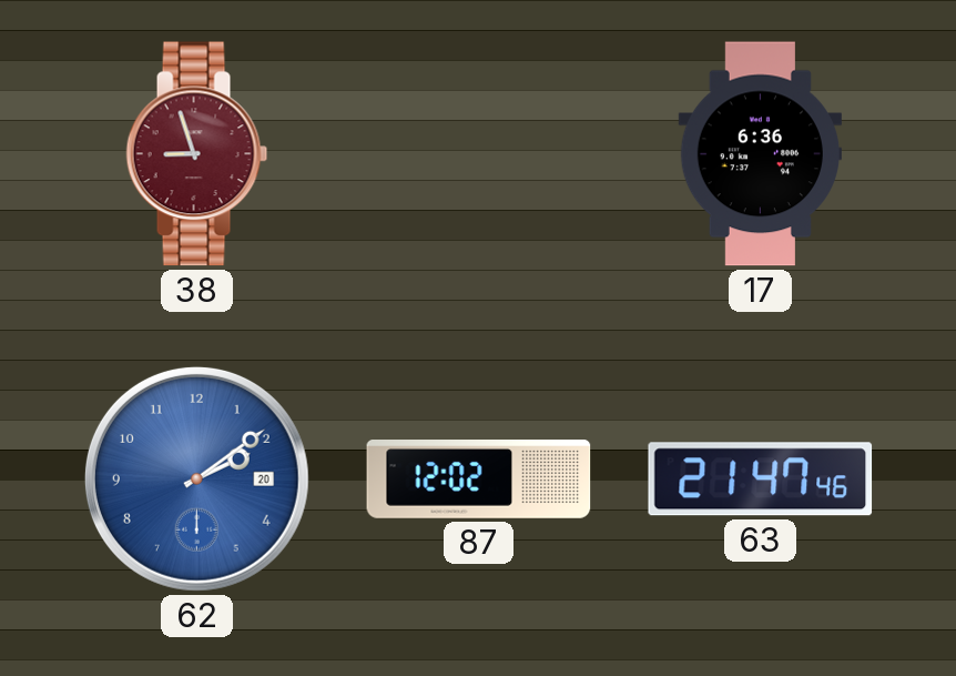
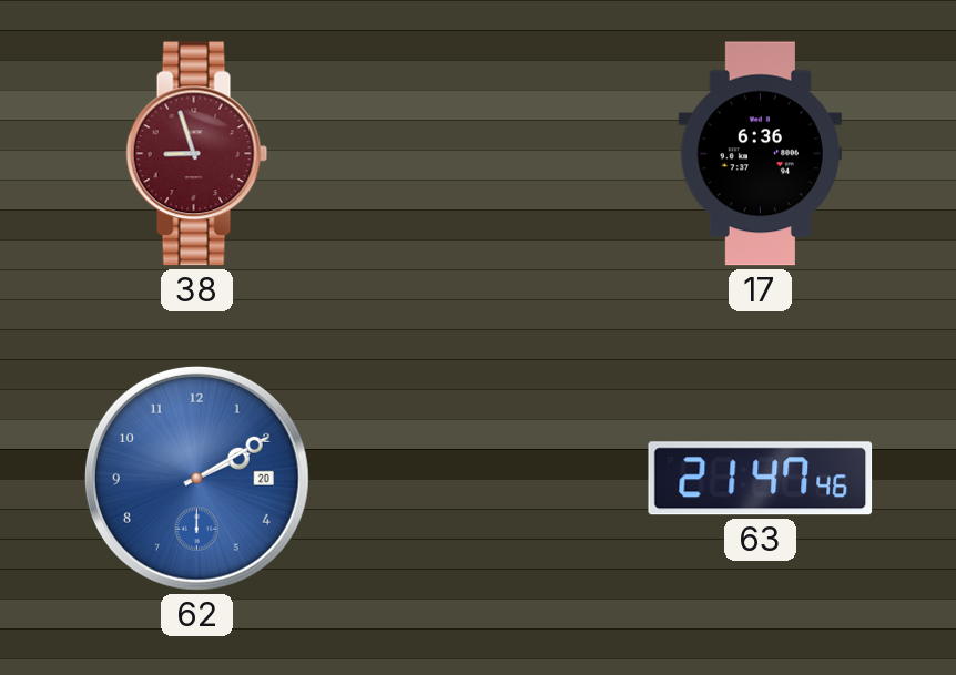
62: 2:09 -> 2:10
87: 12:02 -> none
